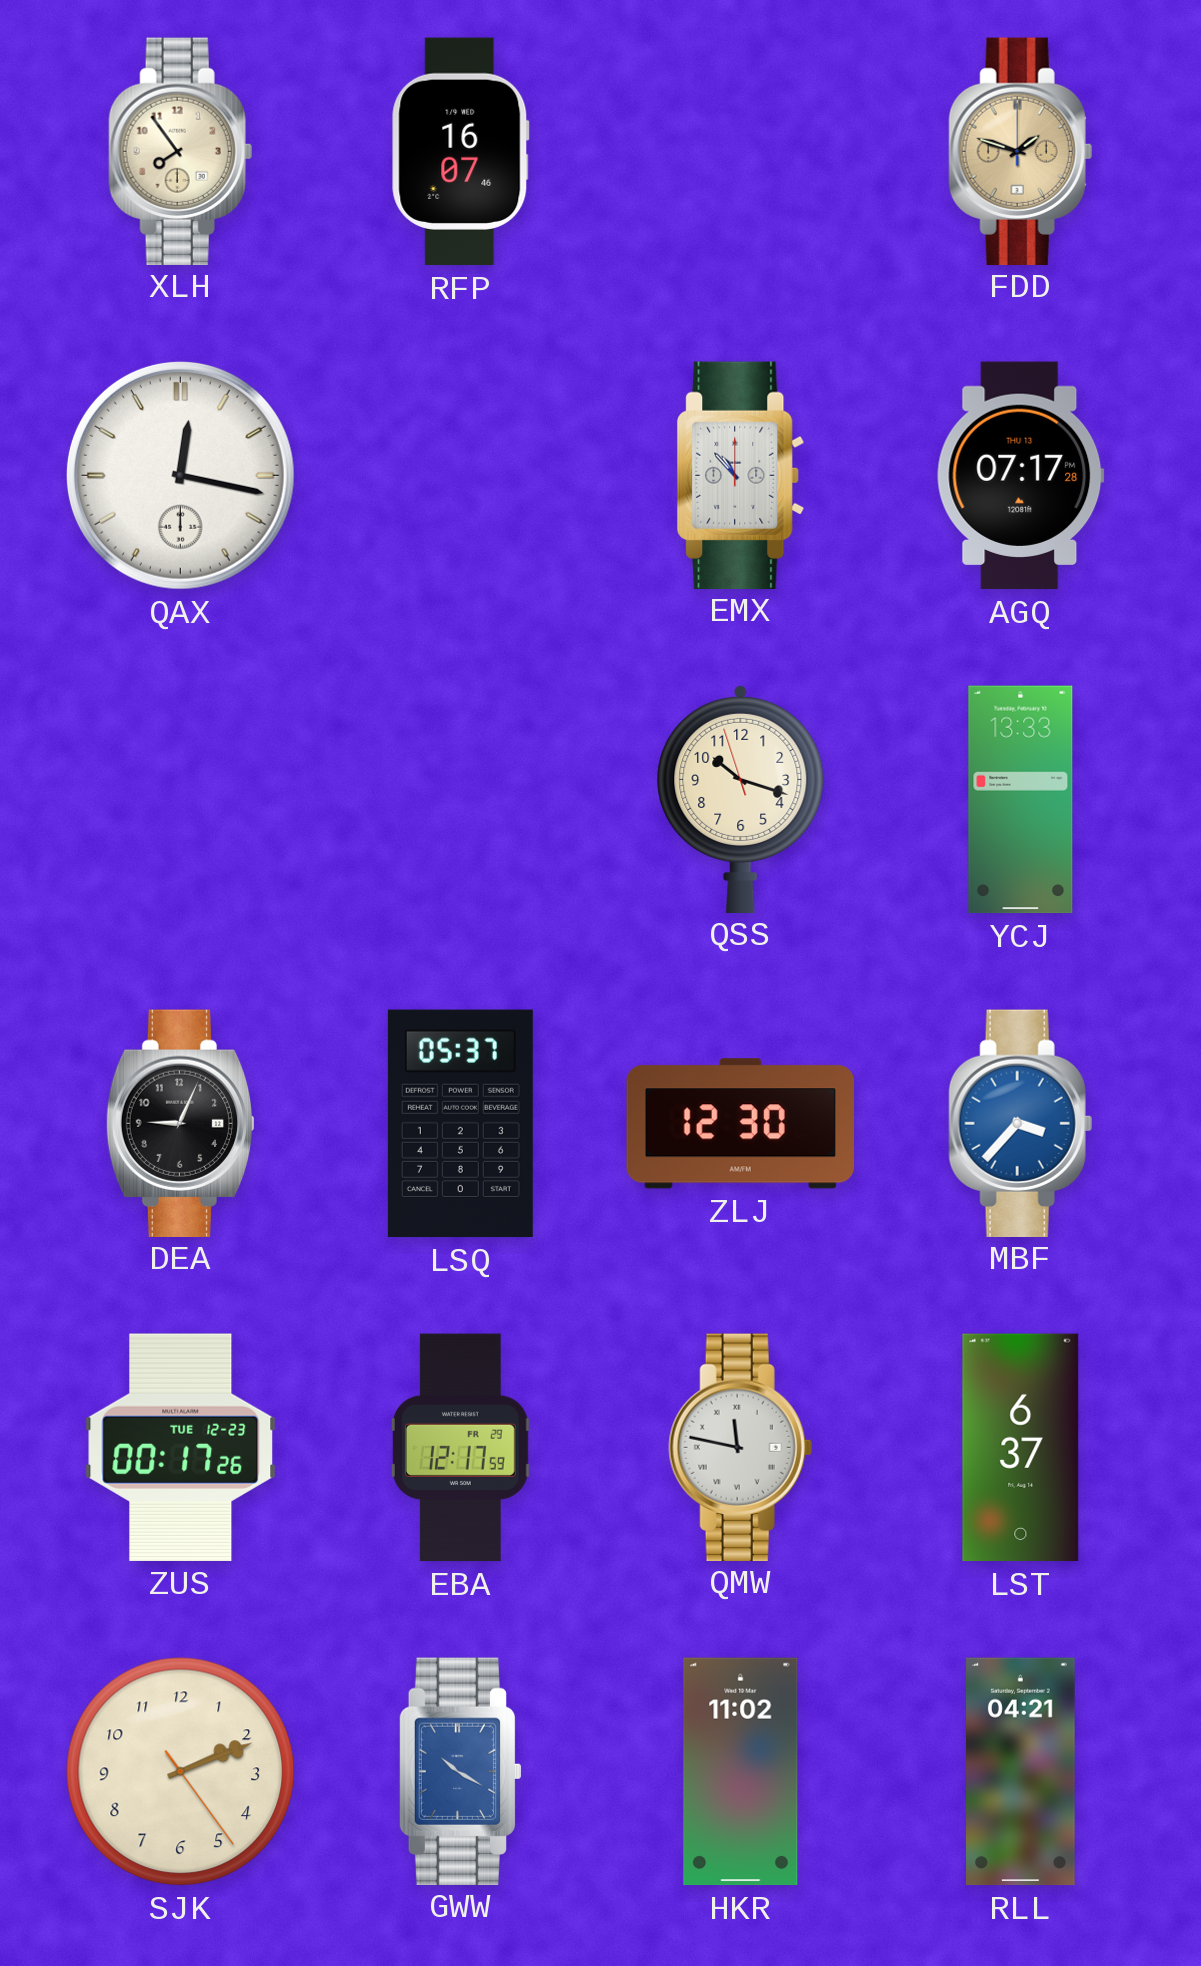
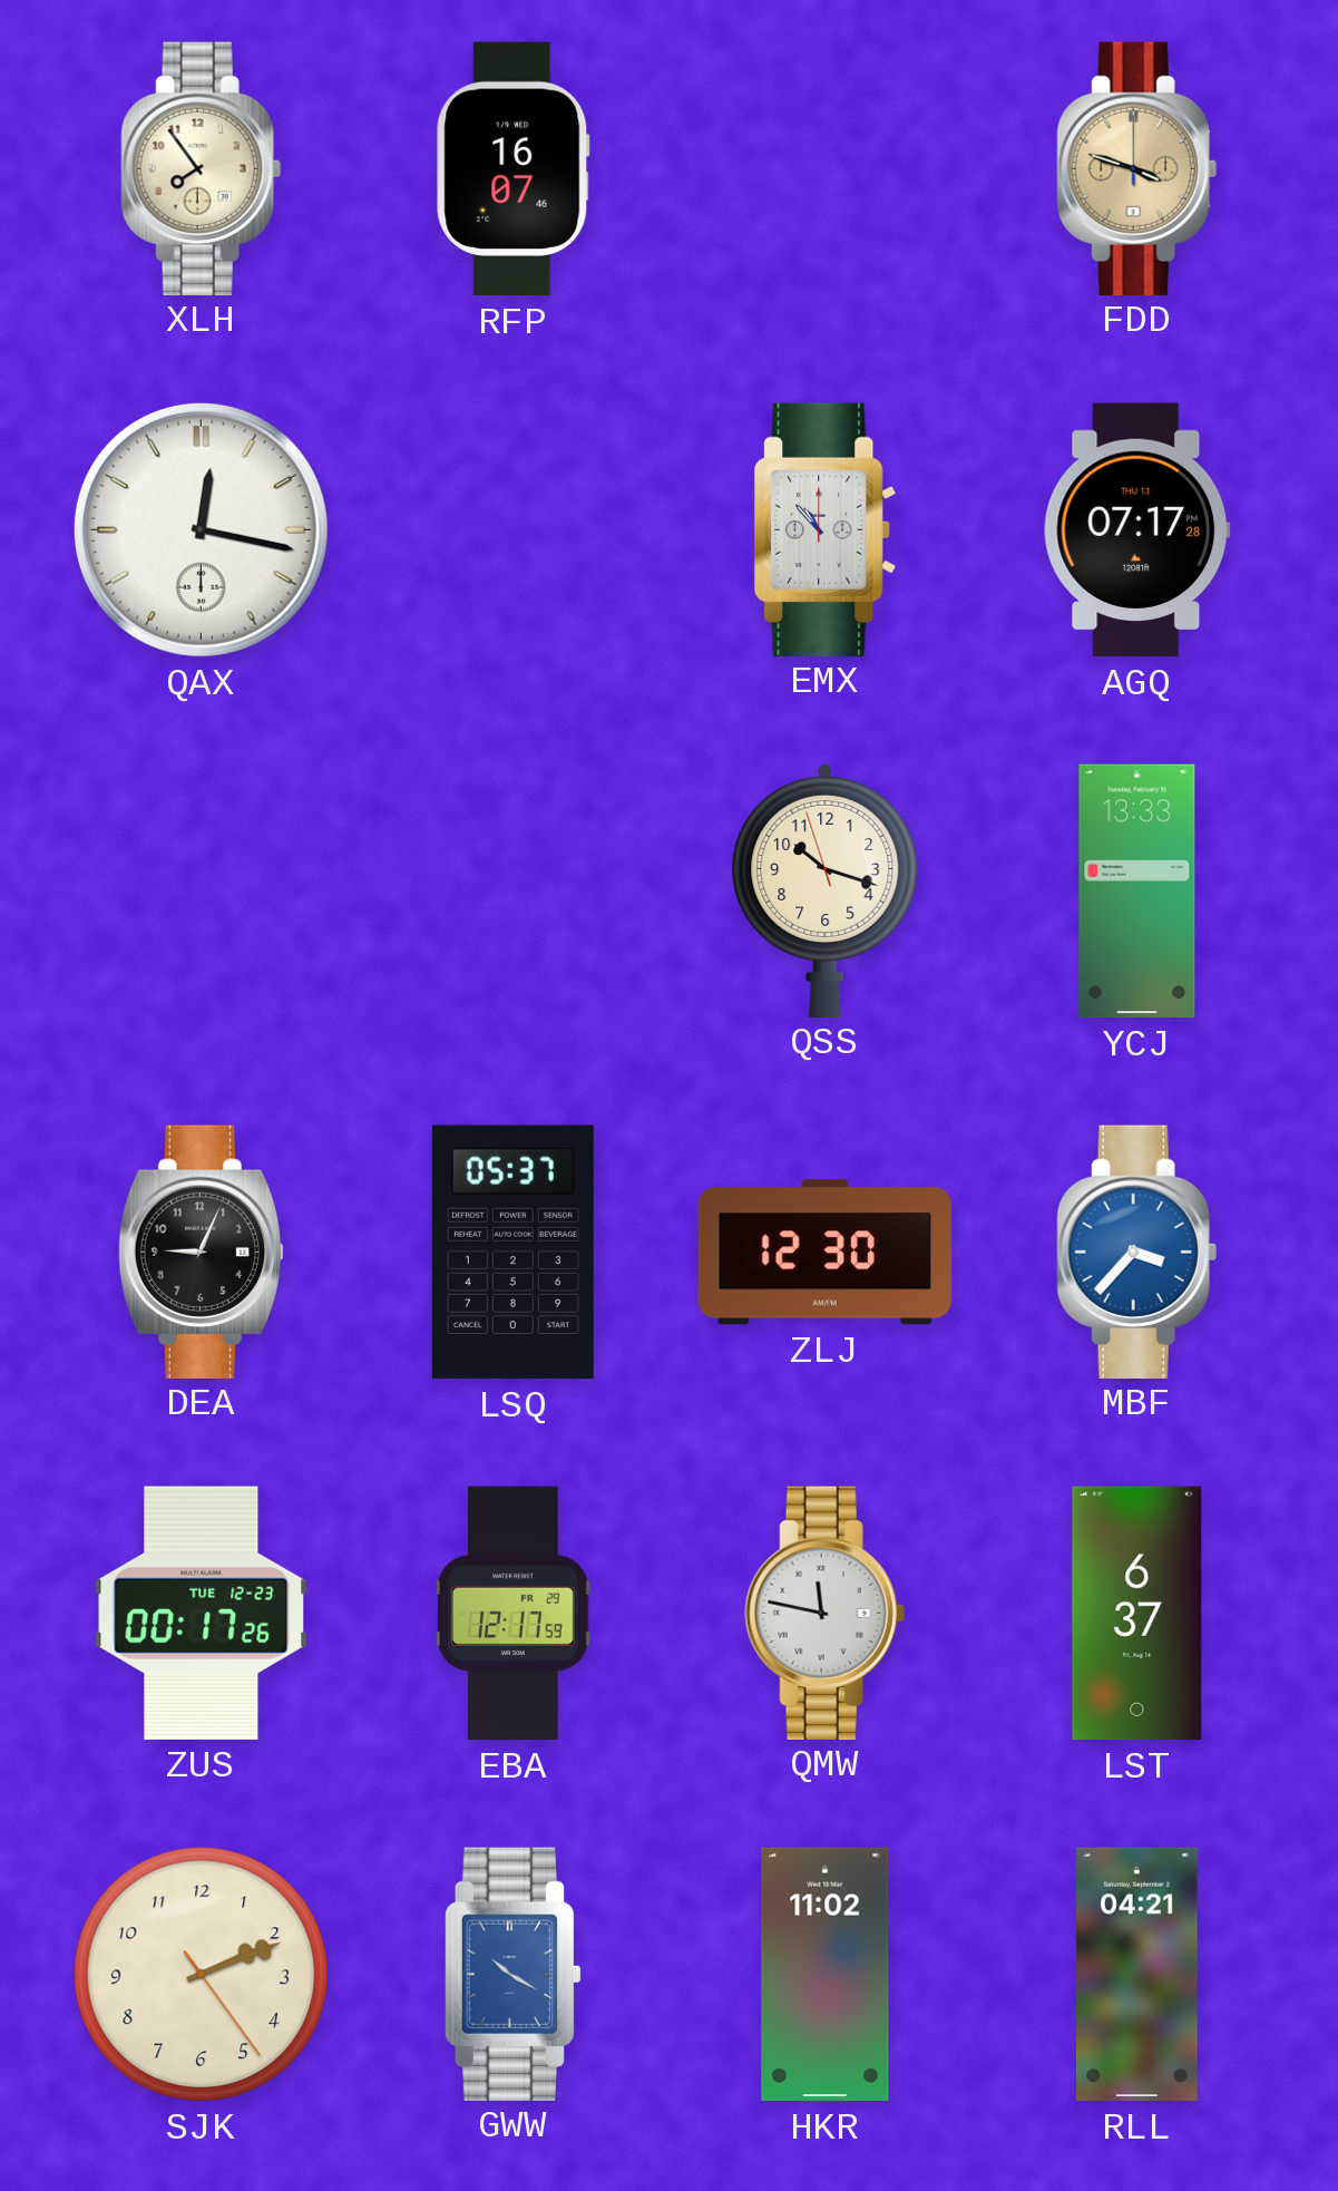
FDD: 1:48 -> 3:48
